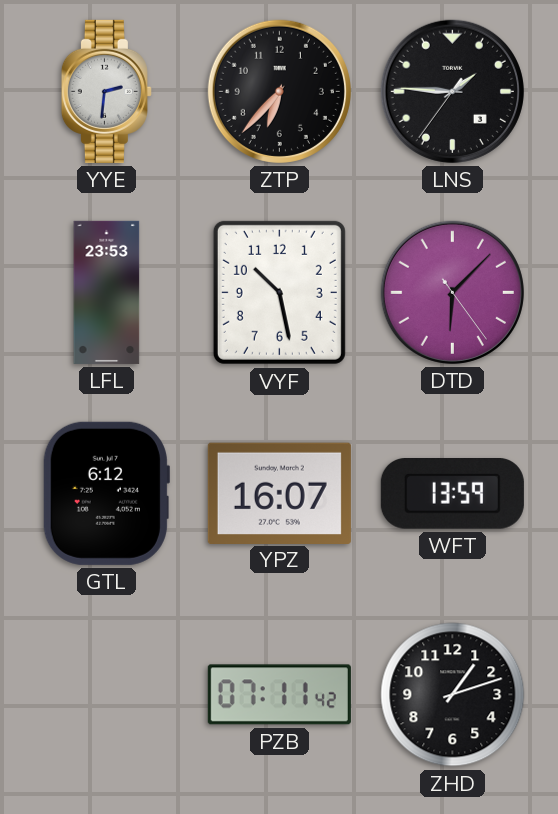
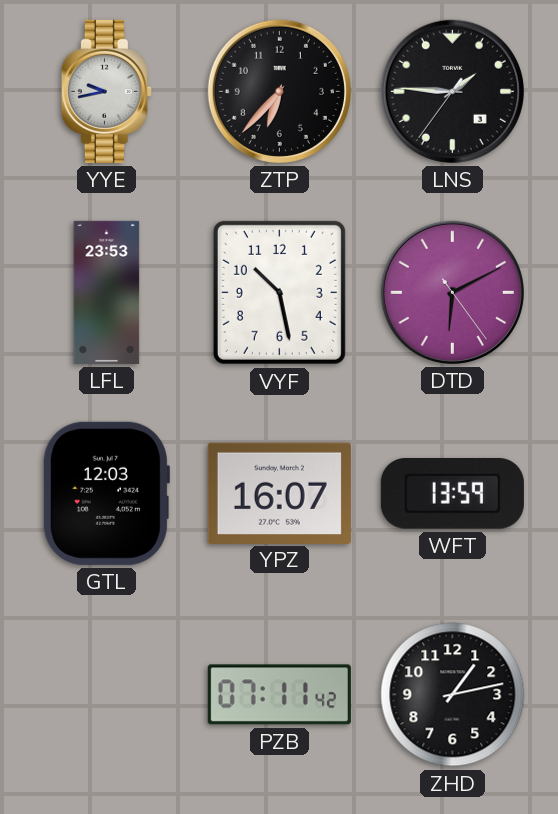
YYE: 2:31 -> 9:43
DTD: 6:07 -> 6:10
GTL: 6:12 -> 12:03
ZHD: 1:12 -> 1:13
